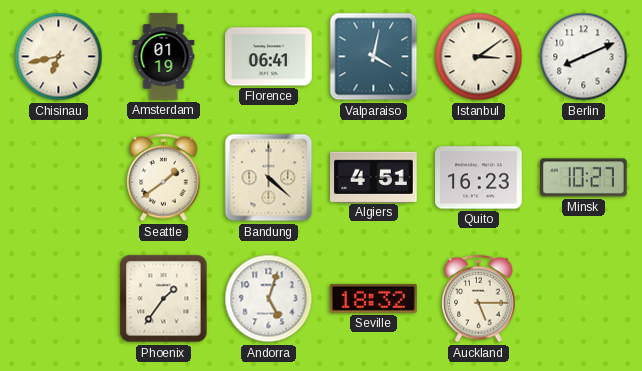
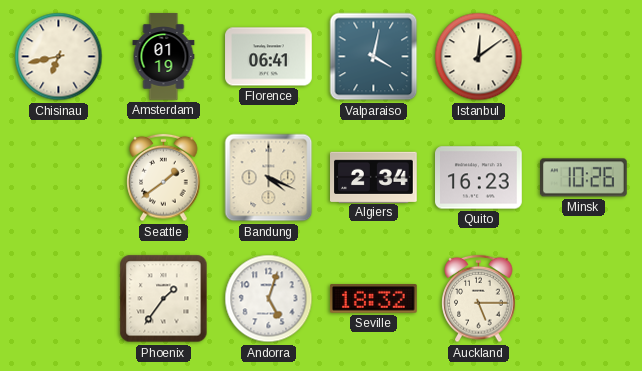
Istanbul: 3:09 -> 12:09
Berlin: 8:11 -> none
Bandung: 4:22 -> 4:19
Algiers: 4:51 -> 2:34
Minsk: 10:27 -> 10:26
